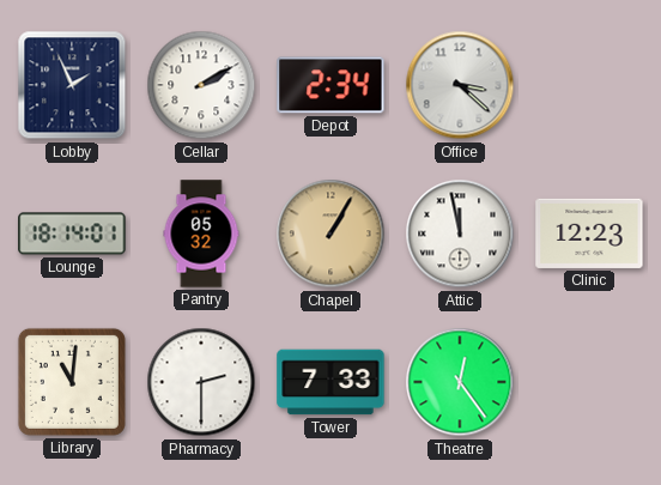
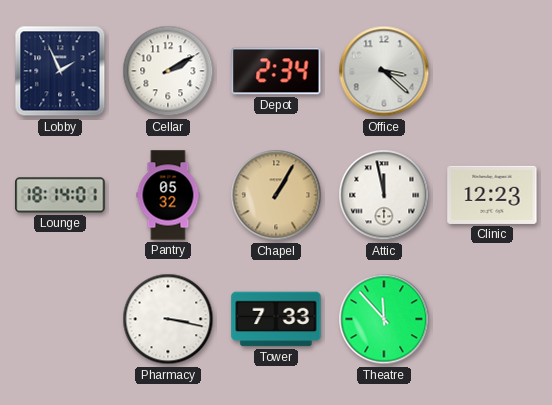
Library: 11:01 -> none
Pharmacy: 2:30 -> 3:17
Theatre: 12:24 -> 11:53
